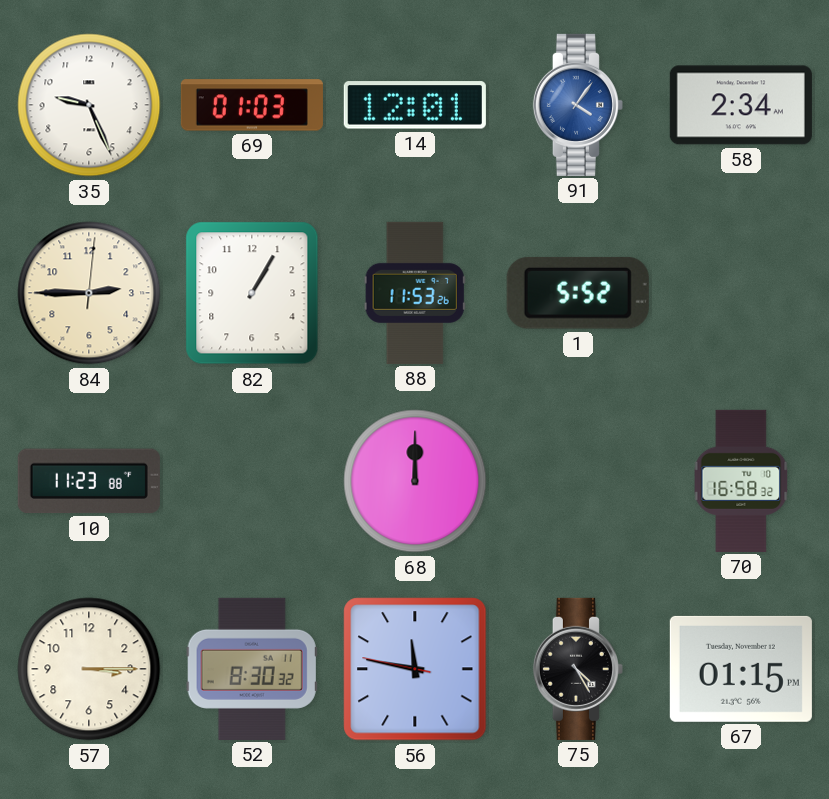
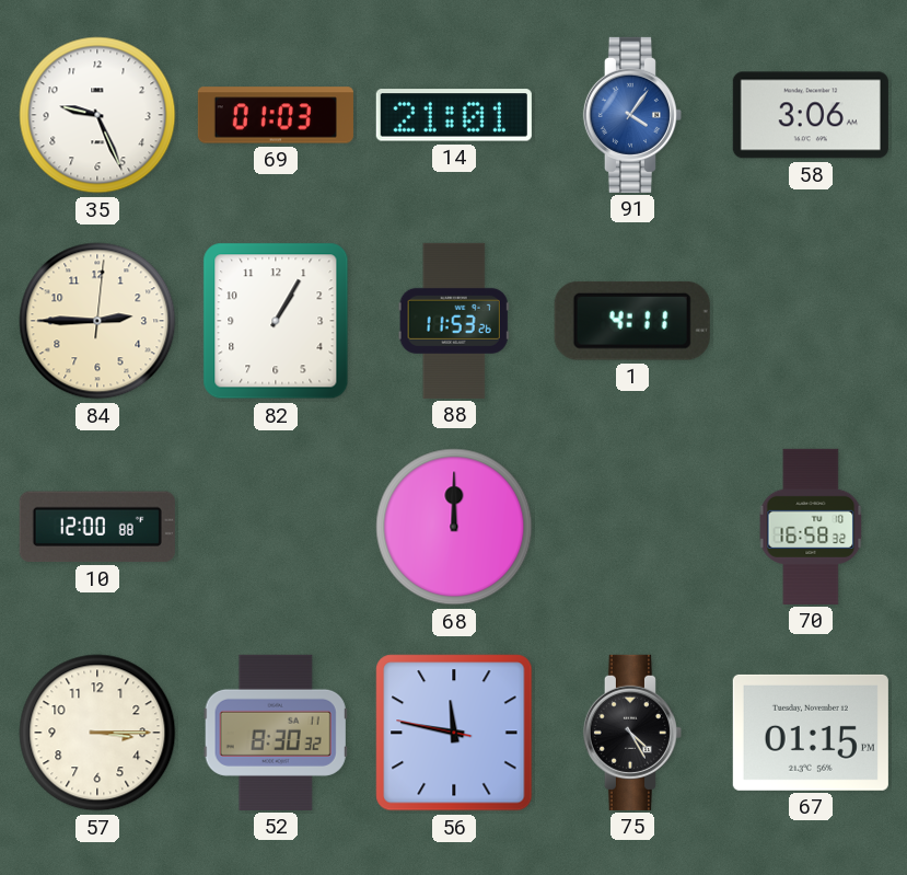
14: 12:01 -> 21:01
58: 2:34 -> 3:06
1: 5:52 -> 4:11
10: 11:23 -> 12:00
